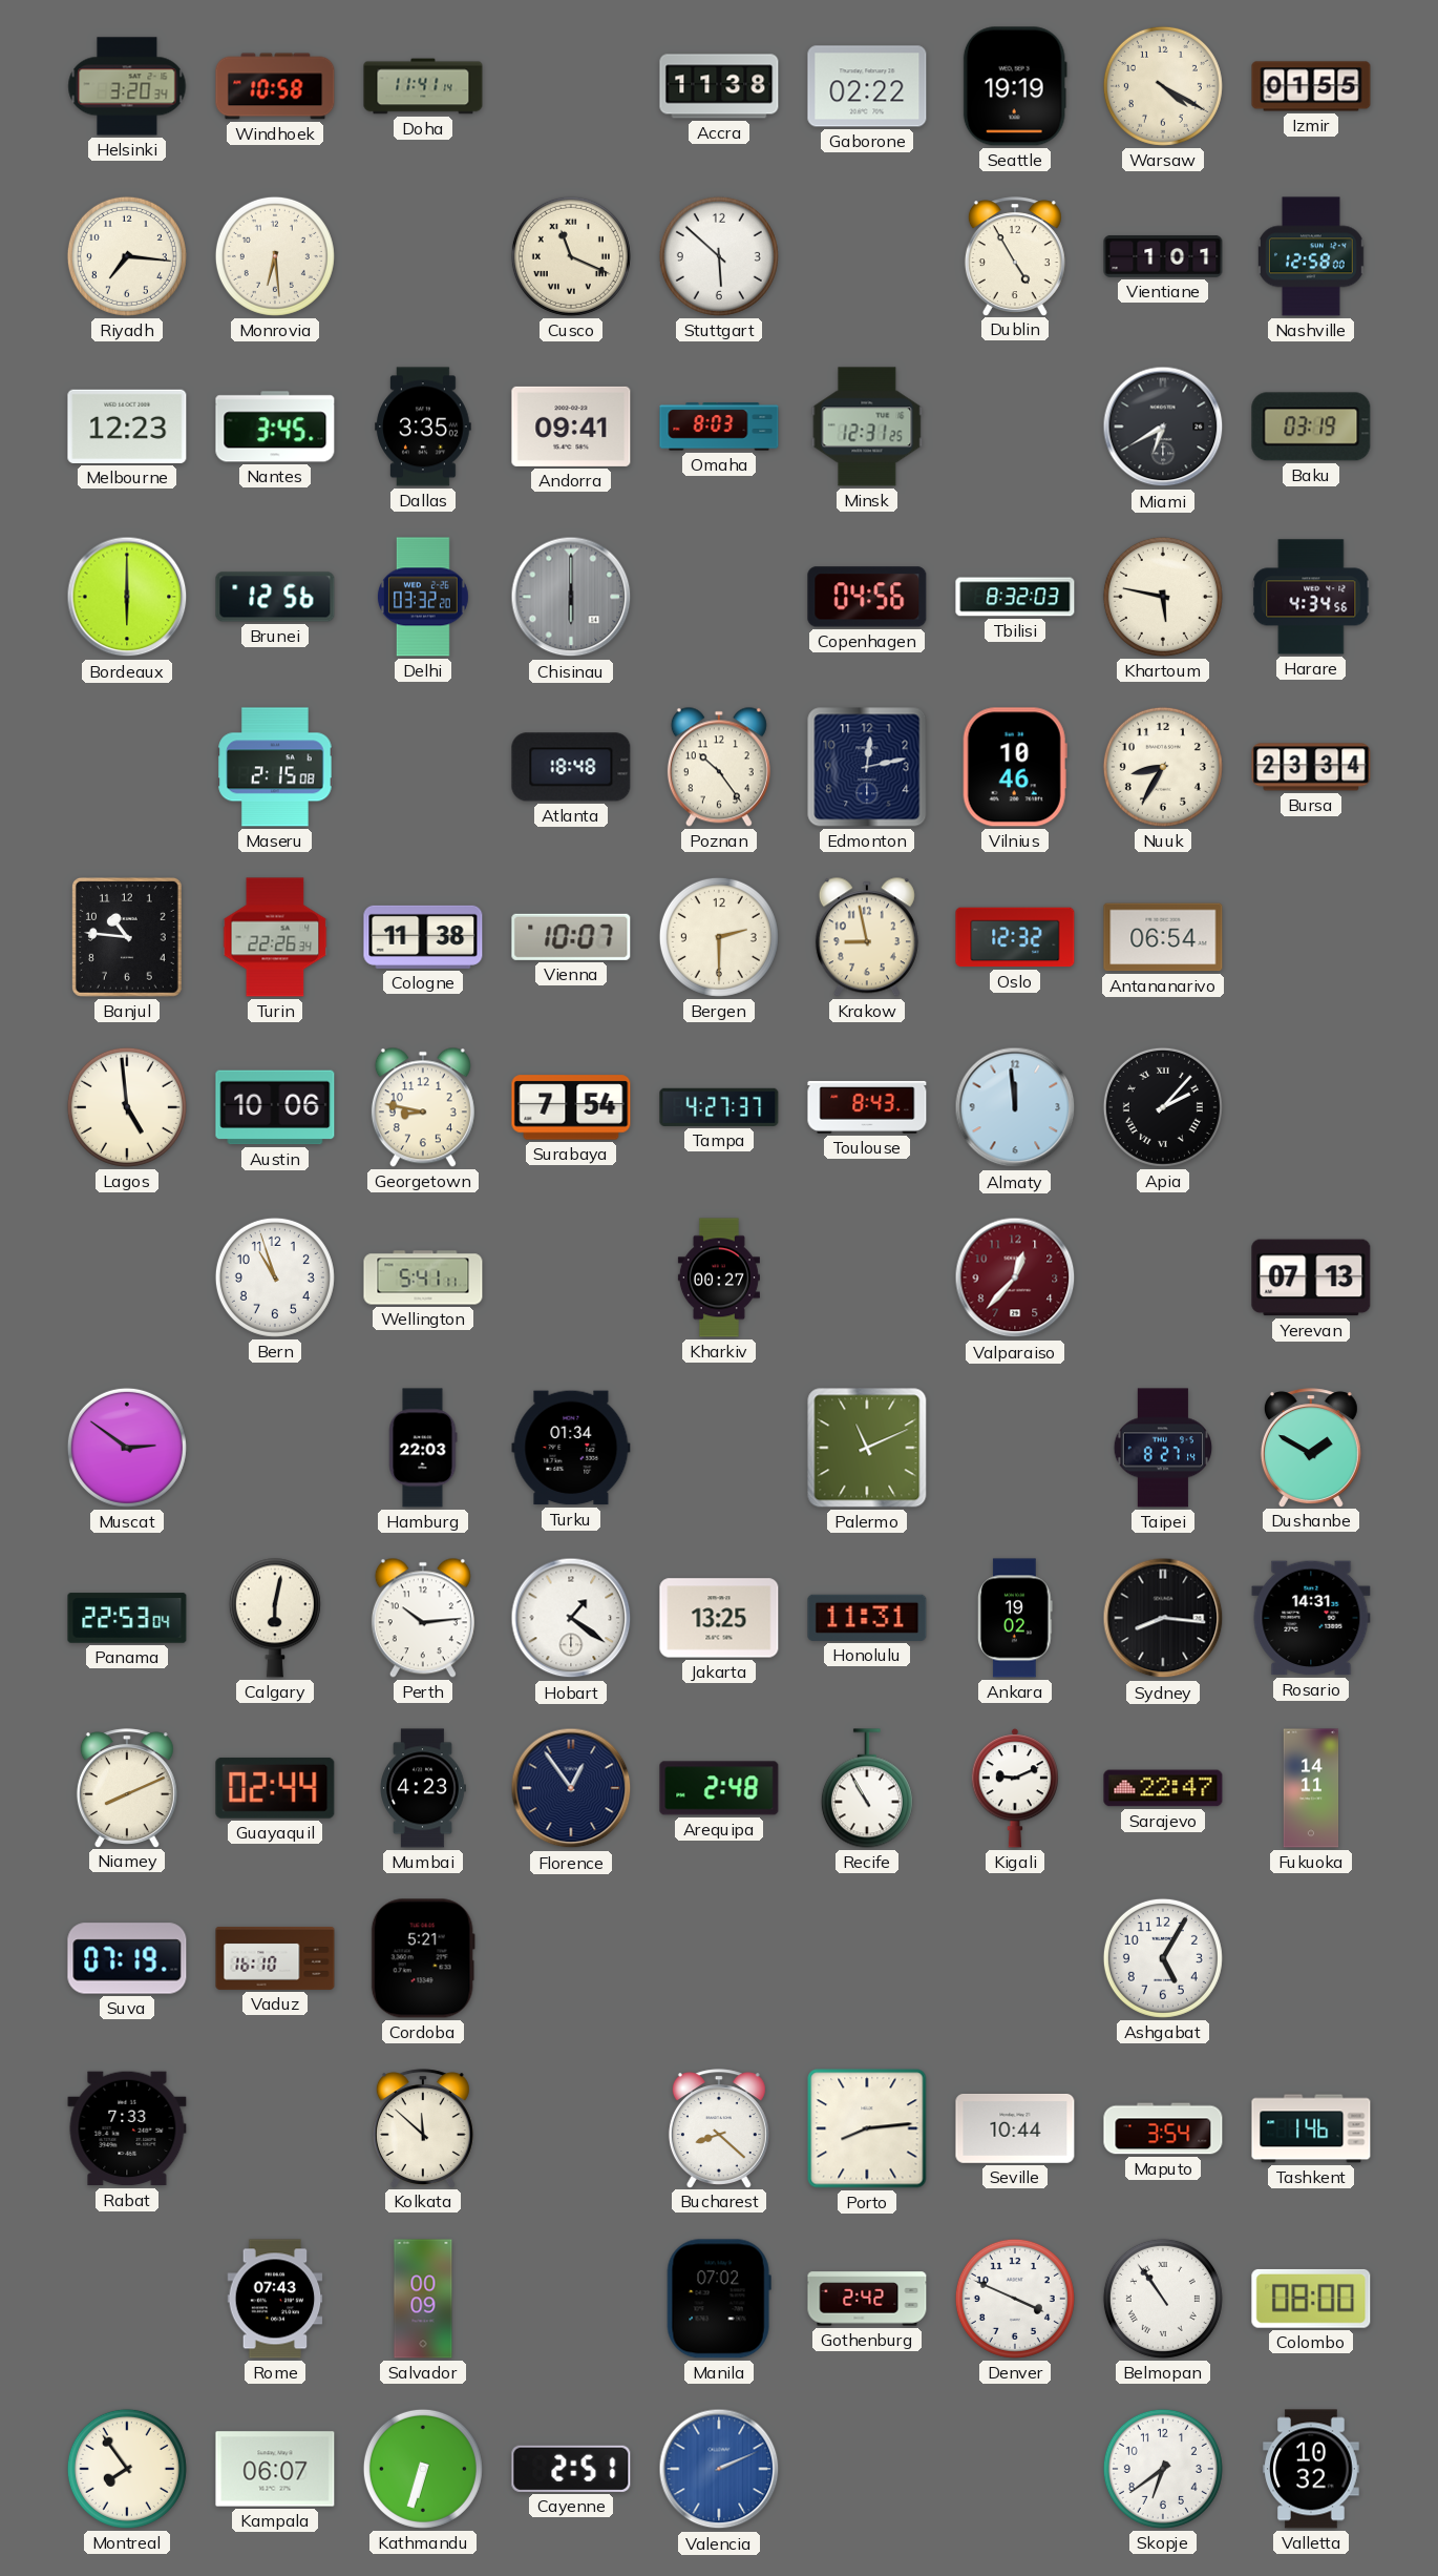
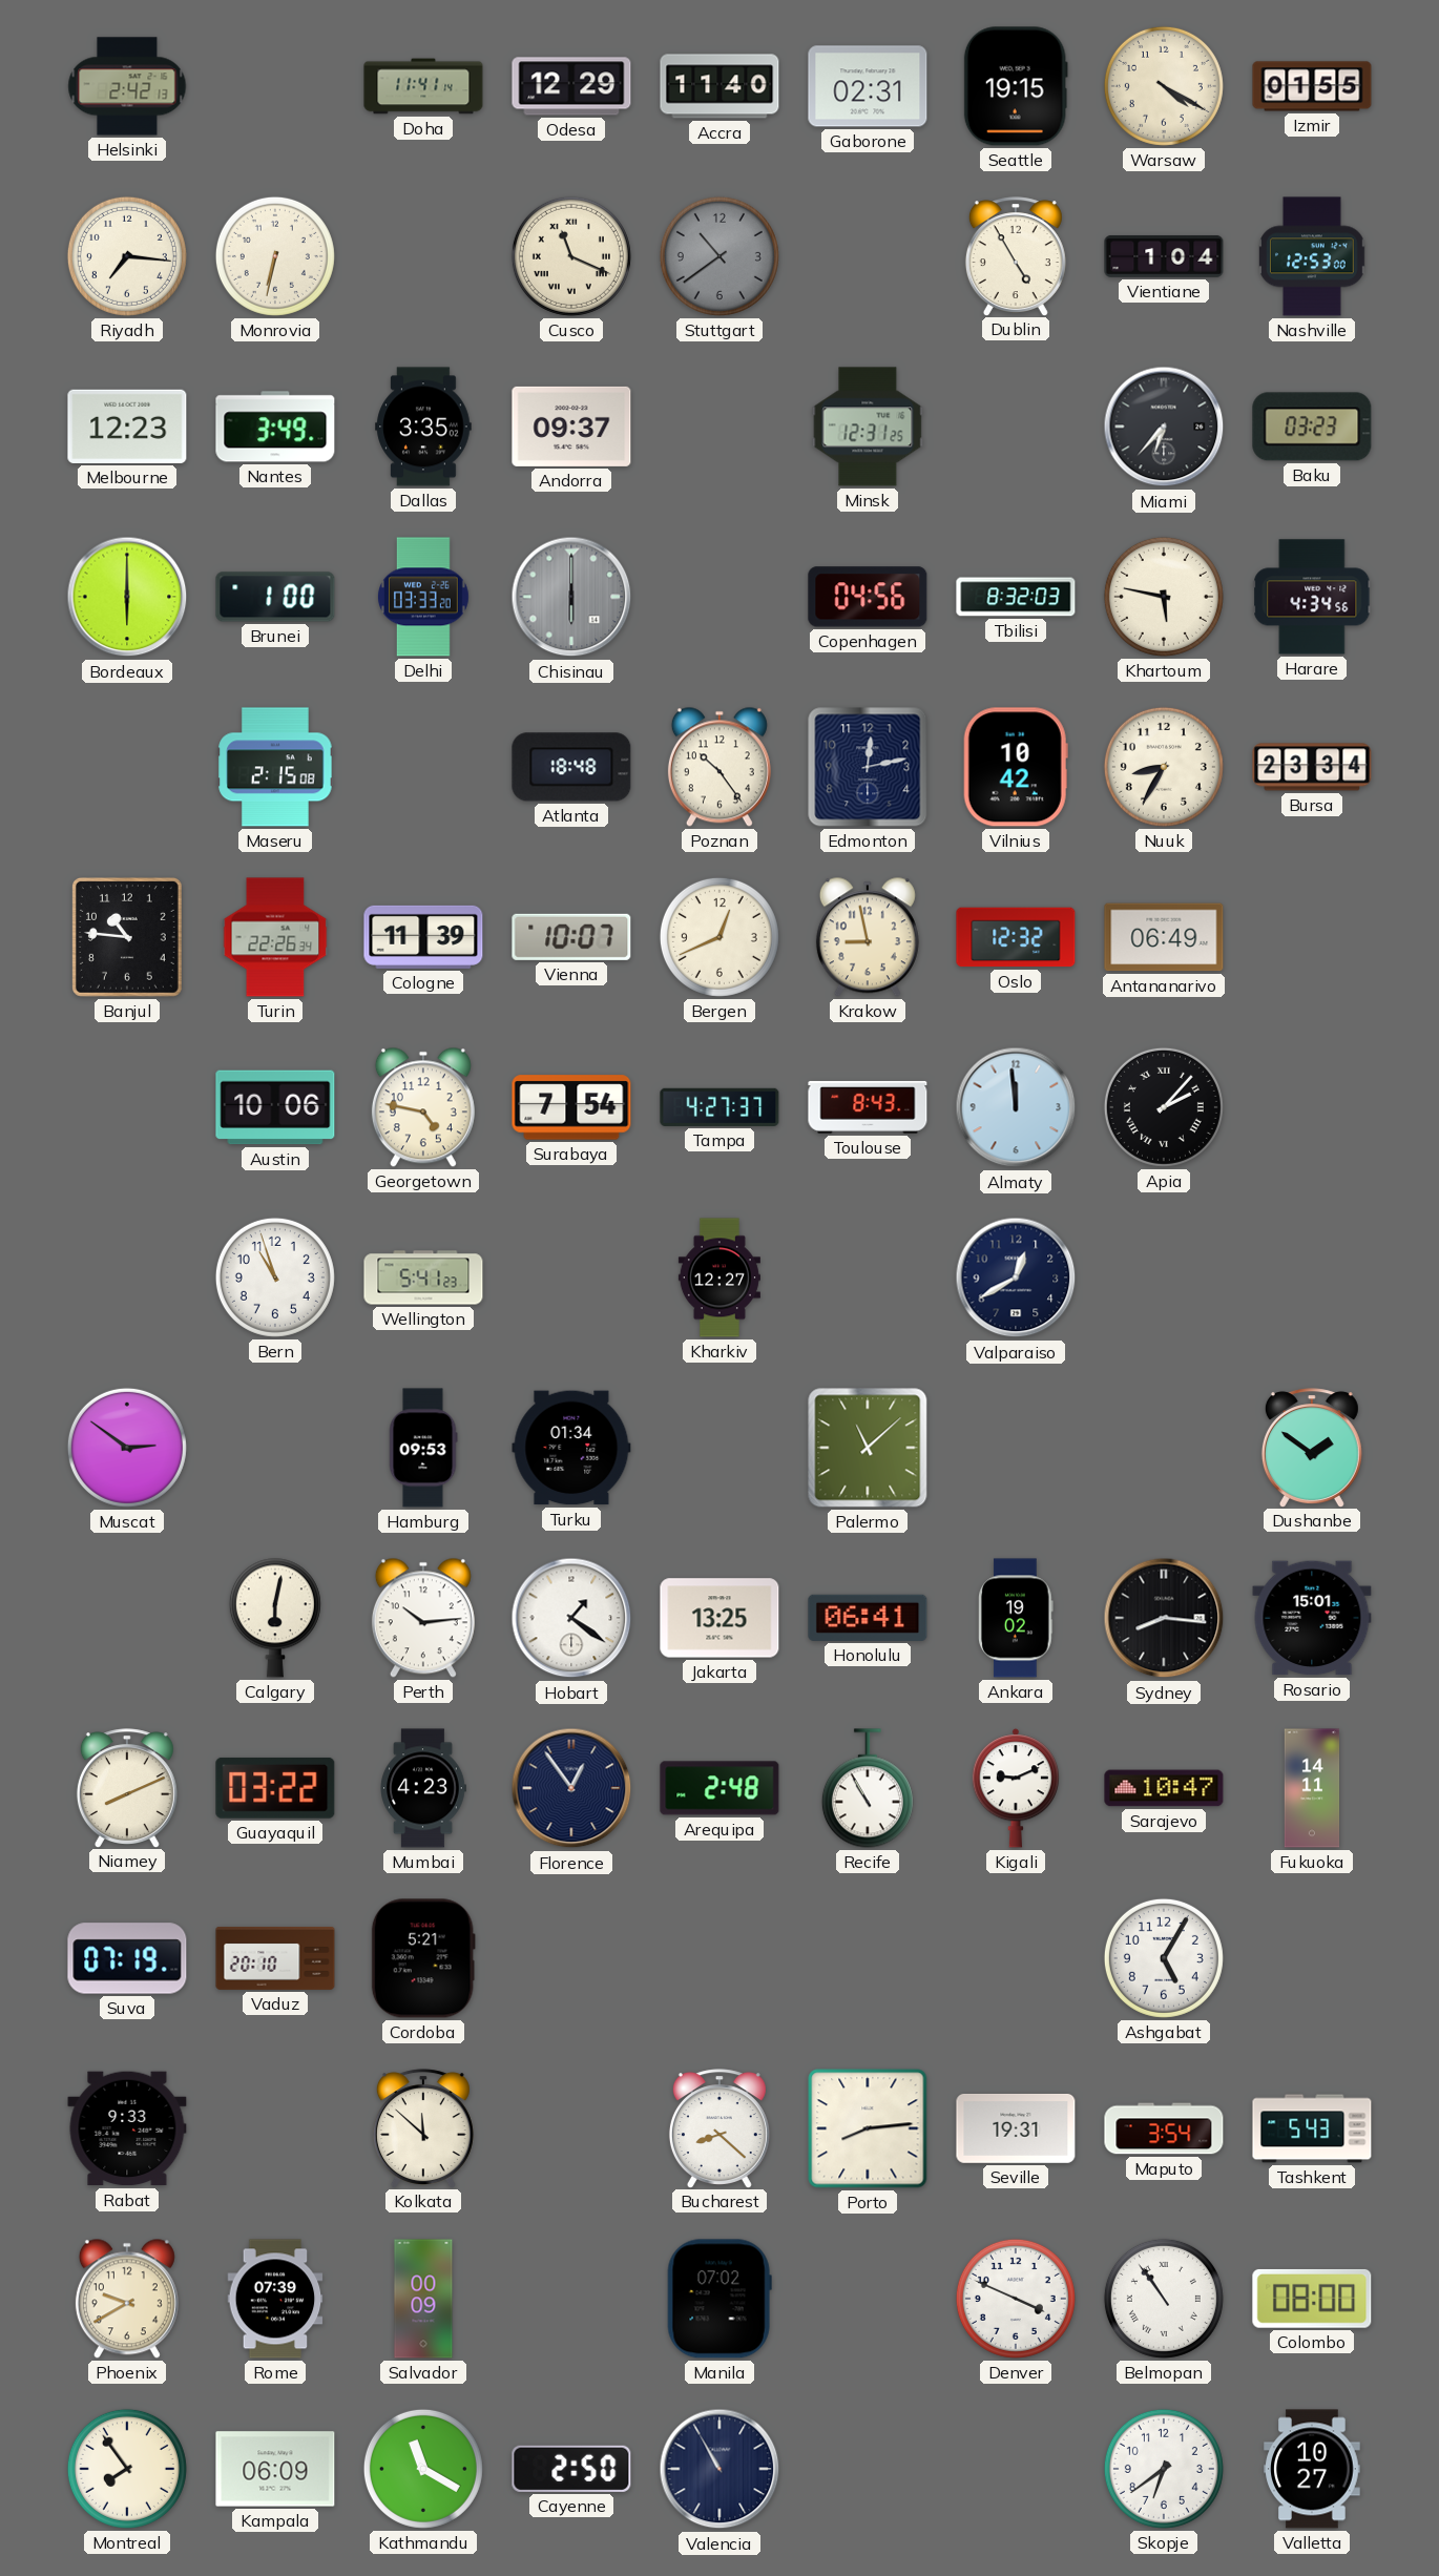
Helsinki: 3:20 -> 2:42
Windhoek: 10:58 -> none
Odesa: none -> 12:29
Accra: 11:38 -> 11:40
Gaborone: 02:22 -> 02:31
Seattle: 19:19 -> 19:15
Monrovia: 6:29 -> 6:32
Stuttgart: 5:52 -> 10:39
Stuttgart dial: white -> grey
Vientiane: 1:01 -> 1:04
Nashville: 12:58 -> 12:53
Nantes: 3:45 -> 3:49
Andorra: 09:41 -> 09:37
Omaha: 8:03 -> none
Miami: 6:40 -> 6:37
Baku: 03:19 -> 03:23
Brunei: 12:56 -> 1:00
Delhi: 03:32 -> 03:33
Vilnius: 10:46 -> 10:42
Cologne: 11:38 -> 11:39
Bergen: 2:30 -> 12:41
Antananarivo: 06:54 -> 06:49
Lagos: 4:59 -> none
Georgetown: 8:47 -> 4:47
Wellington: 5:41:11 -> 5:41:23
Kharkiv: 00:27 -> 12:27
Valparaiso: 12:37 -> 12:40
Valparaiso dial: burgundy -> navy
Yerevan: 07:13 -> none
Hamburg: 22:03 -> 09:53
Palermo: 11:11 -> 11:08
Taipei: 8:27 -> none
Dushanbe: 1:50 -> 1:51
Panama: 22:53 -> none
Honolulu: 11:31 -> 06:41
Rosario: 14:31 -> 15:01
Guayaquil: 02:44 -> 03:22
Sarajevo: 22:47 -> 10:47
Vaduz: 16:10 -> 20:10
Rabat: 7:33 -> 9:33
Seville: 10:44 -> 19:31
Tashkent: 1:46 -> 5:43
Phoenix: none -> 9:40
Rome: 07:43 -> 07:39
Gothenburg: 2:42 -> none
Kampala: 06:07 -> 06:09
Kathmandu: 6:33 -> 11:20
Cayenne: 2:51 -> 2:50
Valencia: 2:11 -> 10:55
Valencia dial: blue -> navy
Valletta: 10:32 -> 10:27
